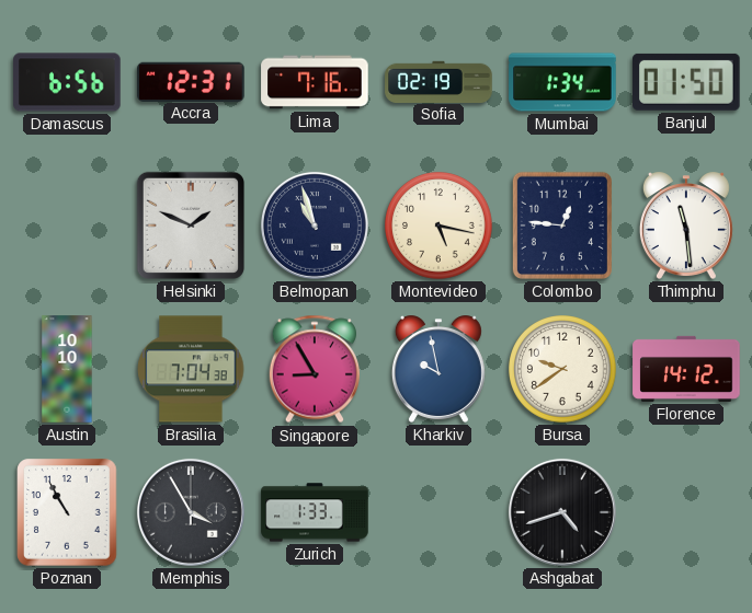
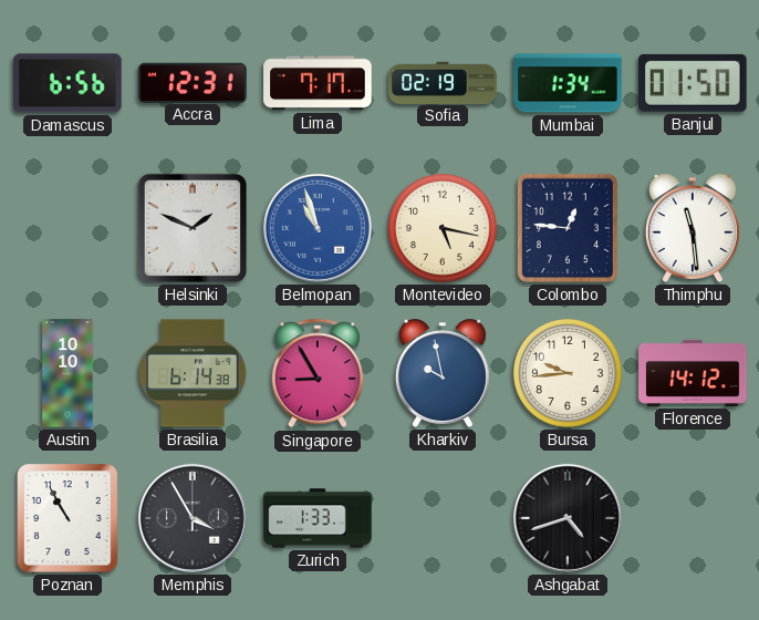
Lima: 7:16 -> 7:17
Belmopan dial: navy -> blue
Brasilia: 7:04 -> 6:14
Bursa: 9:39 -> 9:44
